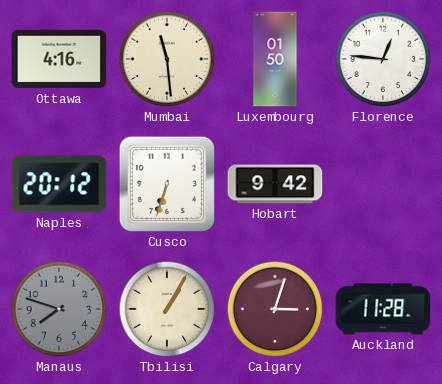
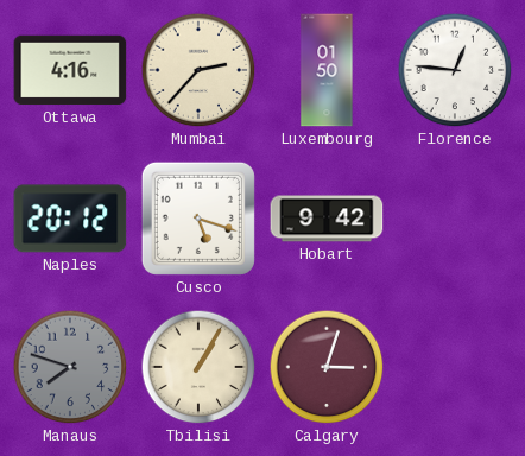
Mumbai: 11:29 -> 2:37
Cusco: 6:33 -> 5:18
Auckland: 11:28 -> none
